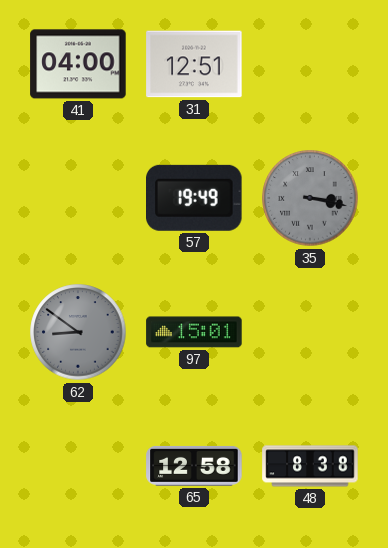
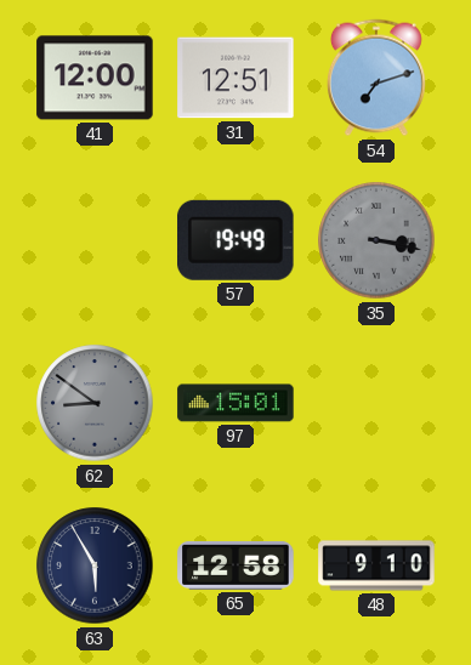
41: 04:00 -> 12:00
54: none -> 7:12
63: none -> 5:55
48: 8:38 -> 9:10
